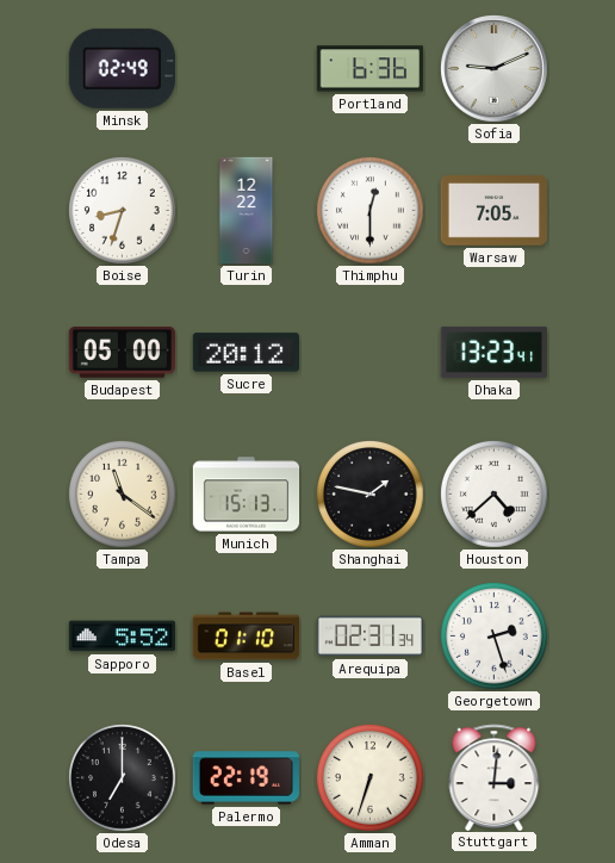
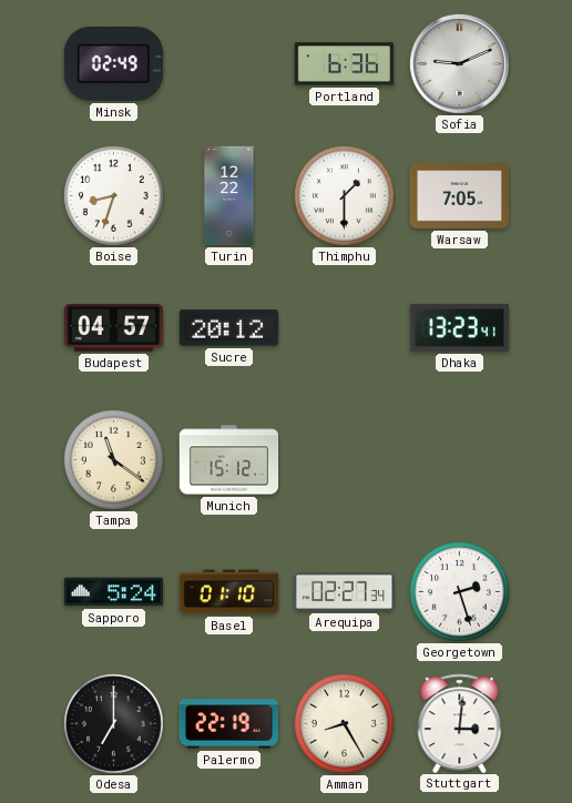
Thimphu: 12:30 -> 1:30
Budapest: 05:00 -> 04:57
Munich: 15:13 -> 15:12
Shanghai: 1:47 -> none
Houston: 4:38 -> none
Sapporo: 5:52 -> 5:24
Arequipa: 02:31 -> 02:27
Amman: 6:33 -> 8:25
